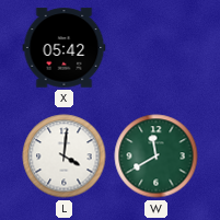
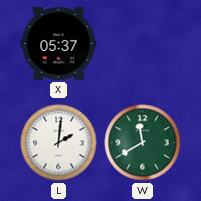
X: 05:42 -> 05:37
L: 4:01 -> 2:01
